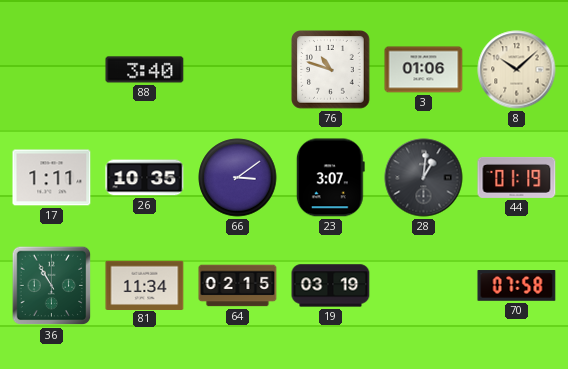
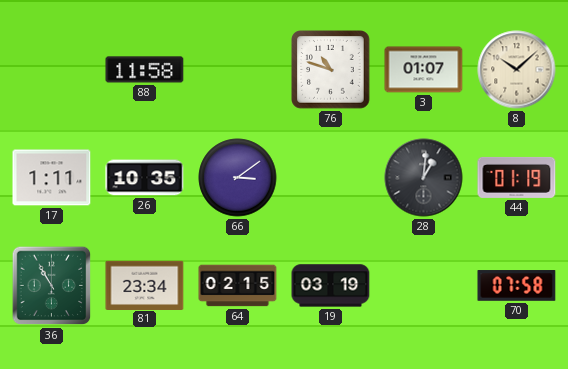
88: 3:40 -> 11:58
3: 01:06 -> 01:07
23: 3:07 -> none
81: 11:34 -> 23:34
